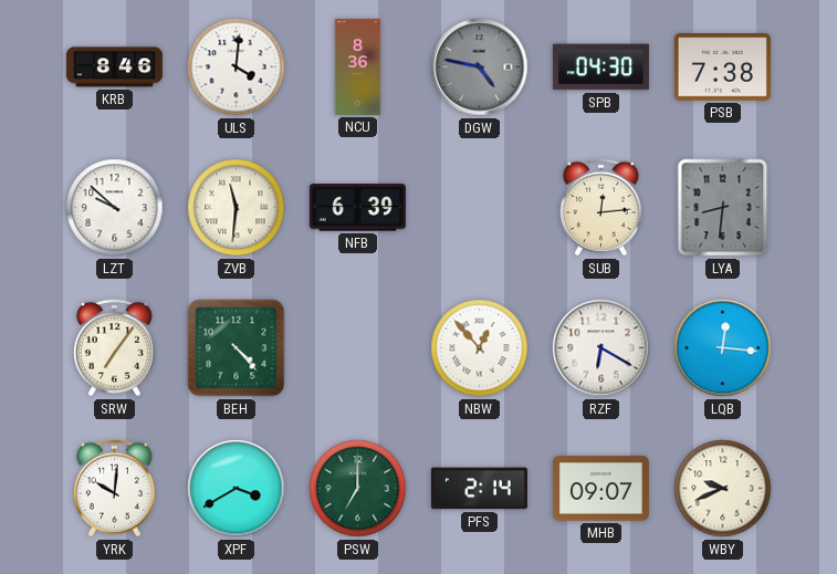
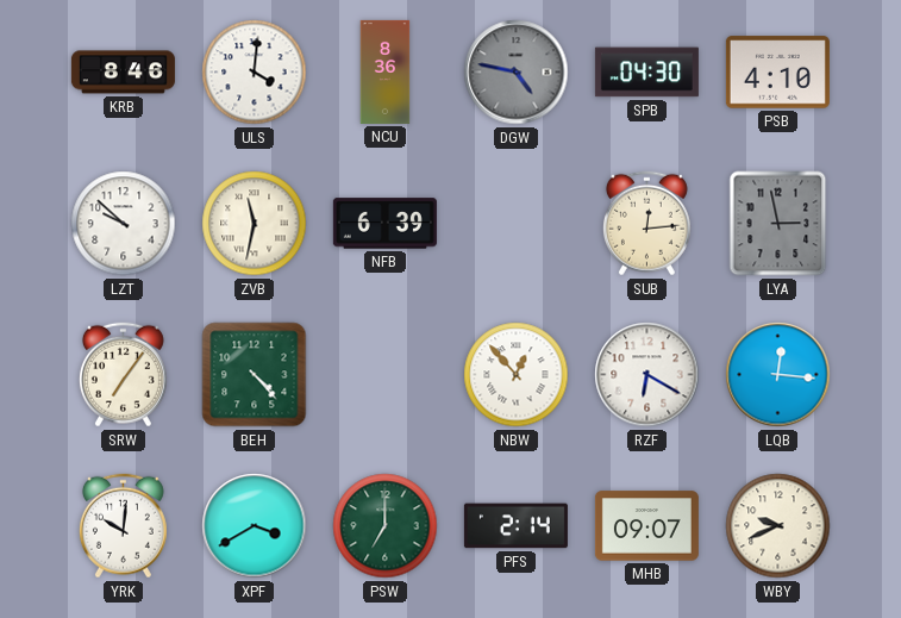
PSB: 7:38 -> 4:10
ZVB: 11:31 -> 11:32
LYA: 8:31 -> 2:58
